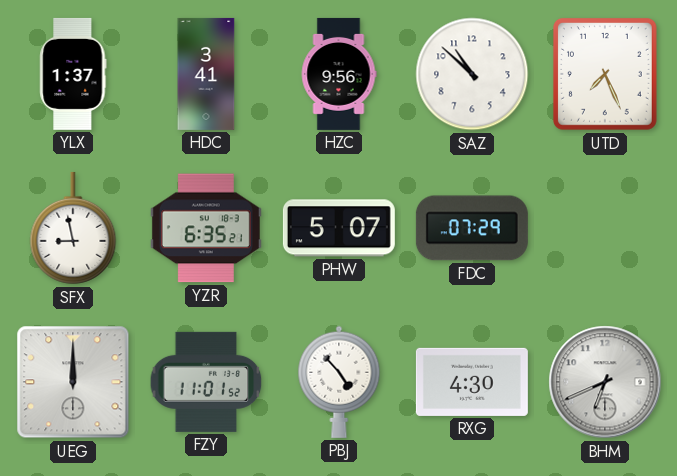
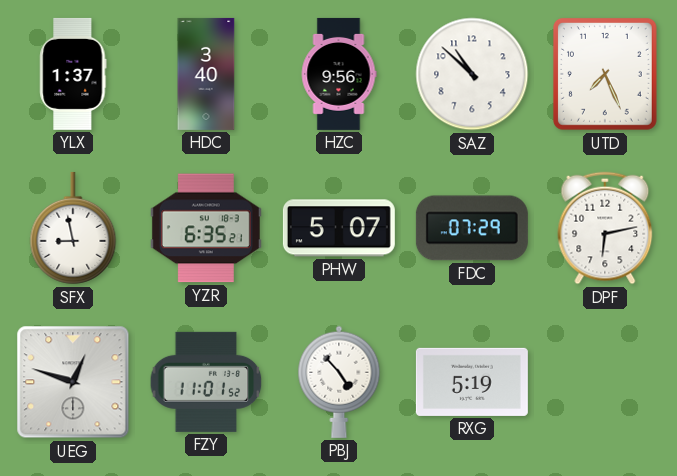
HDC: 3:41 -> 3:40
DPF: none -> 6:13
UEG: 12:00 -> 12:48
RXG: 4:30 -> 5:19
BHM: 6:41 -> none
